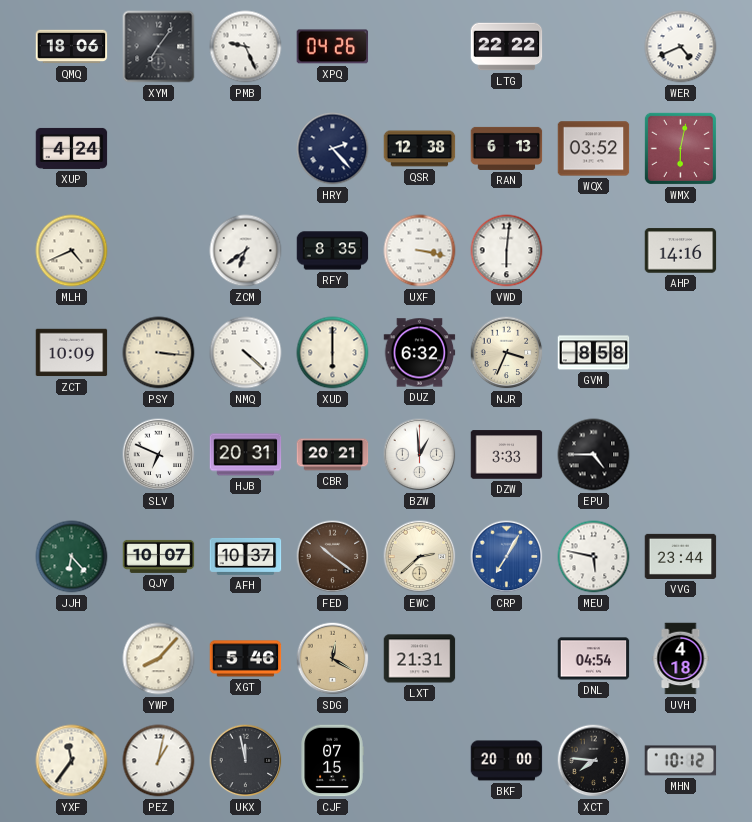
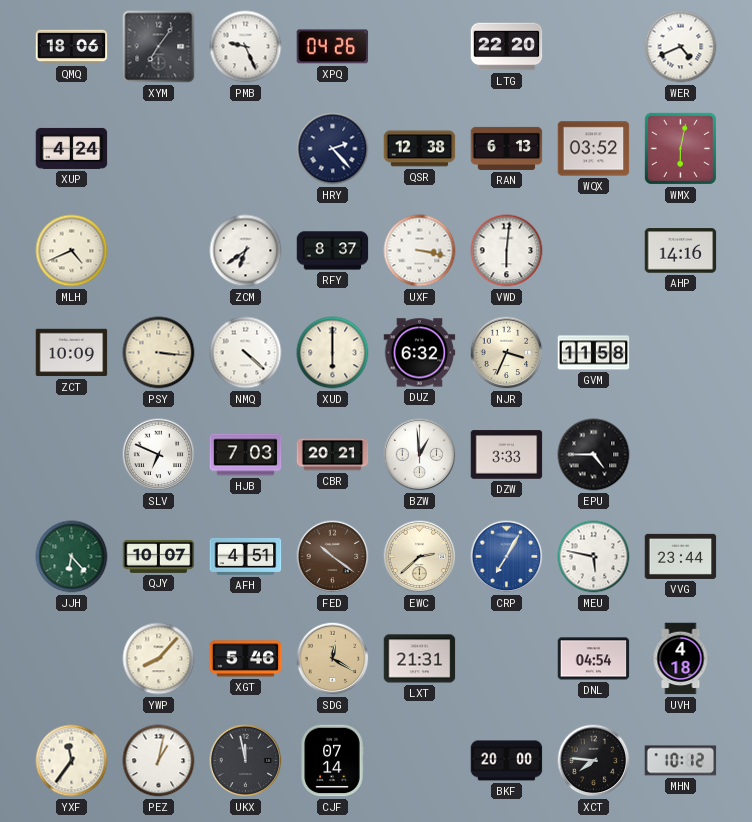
LTG: 22:22 -> 22:20
RFY: 8:35 -> 8:37
GVM: 8:58 -> 11:58
HJB: 20:31 -> 7:03
AFH: 10:37 -> 4:51
CJF: 07:15 -> 07:14
